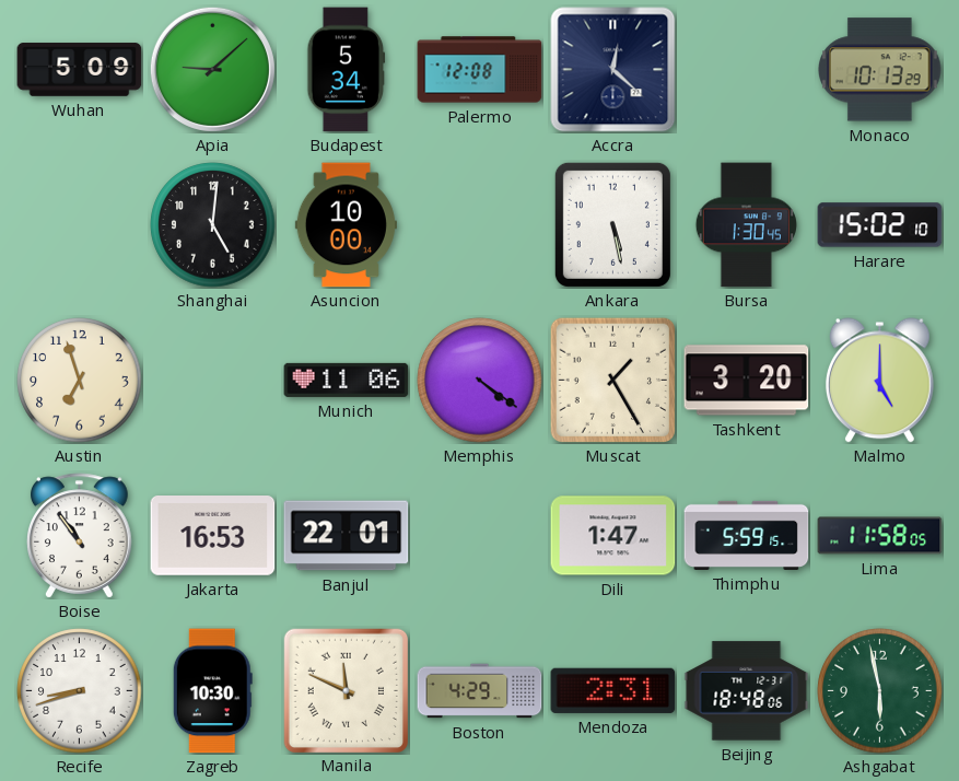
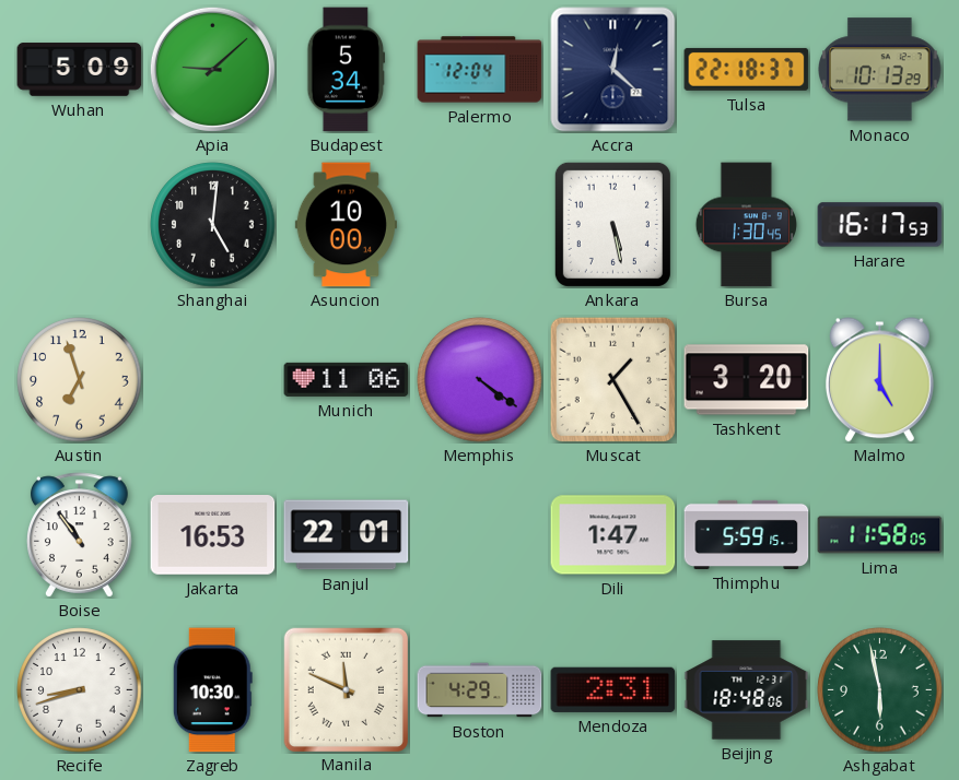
Palermo: 12:08 -> 12:04
Tulsa: none -> 22:18
Harare: 15:02 -> 16:17
